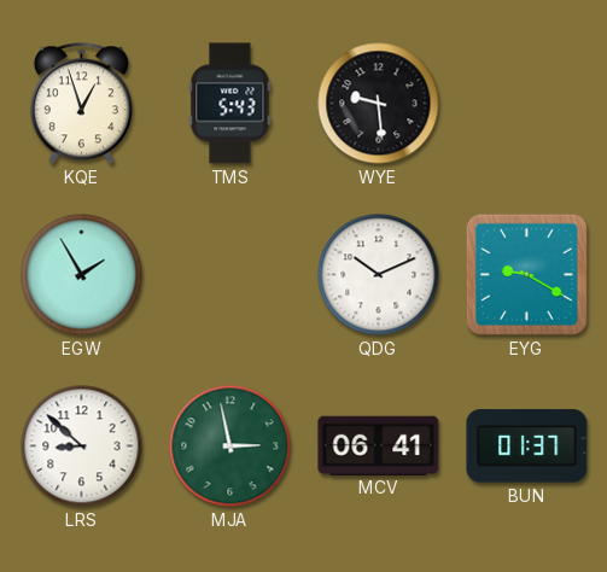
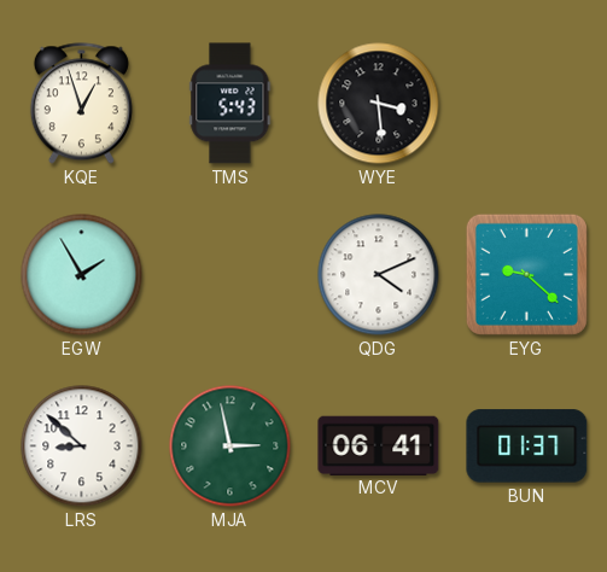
WYE: 9:29 -> 3:29
QDG: 10:11 -> 4:11
EYG: 9:20 -> 9:22
